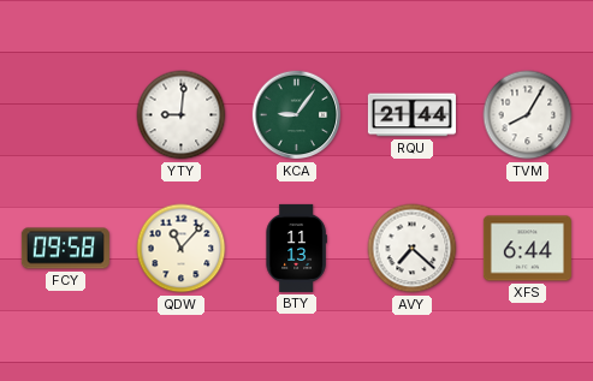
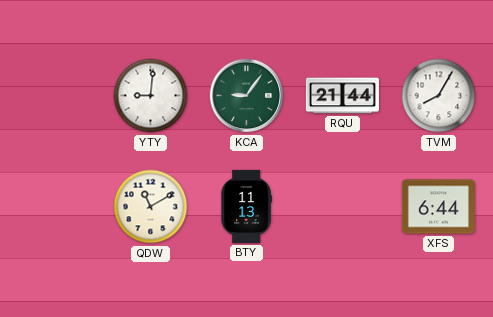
FCY: 09:58 -> none
QDW: 11:07 -> 11:10
AVY: 7:22 -> none
